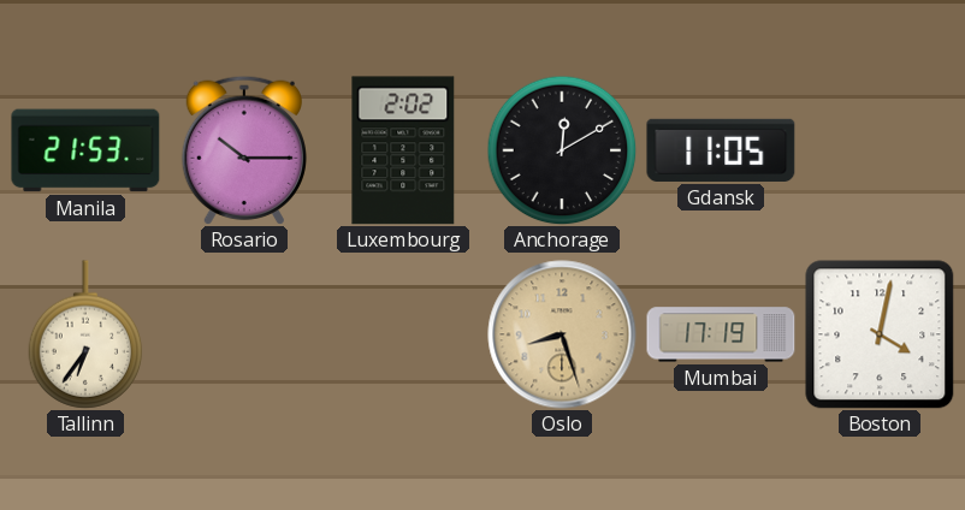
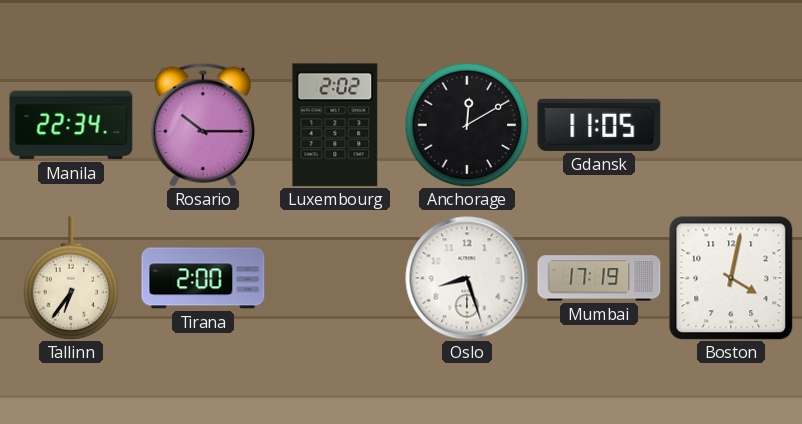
Manila: 21:53 -> 22:34
Tirana: none -> 2:00
Oslo dial: champagne -> white
